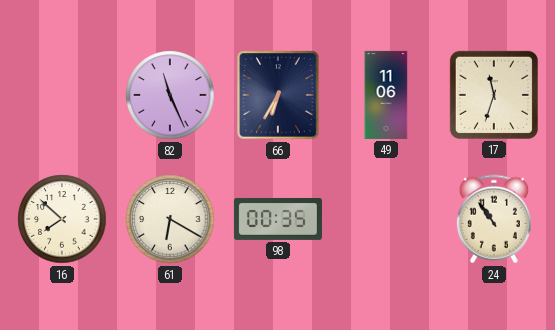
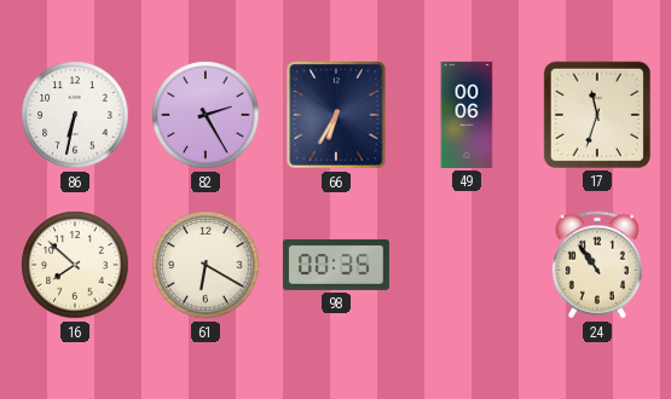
86: none -> 6:32
82: 11:26 -> 2:25
49: 11:06 -> 00:06
